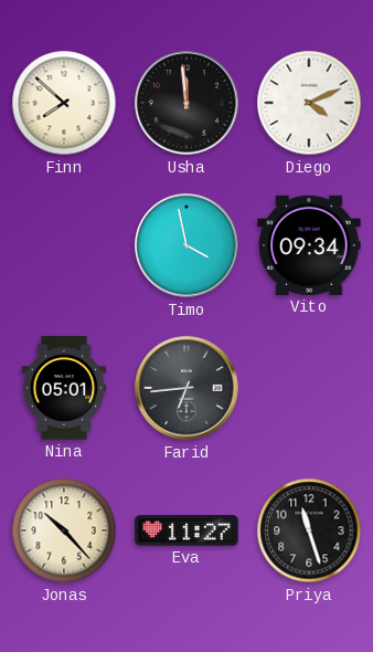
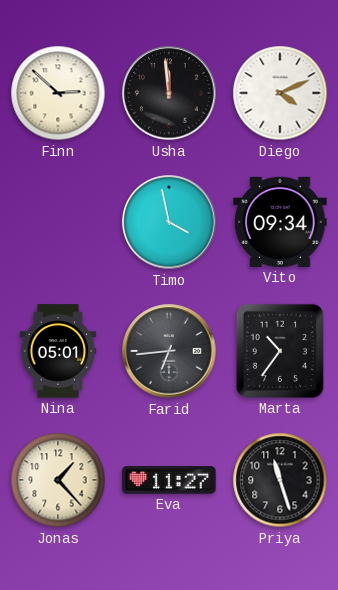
Finn: 7:52 -> 2:52
Marta: none -> 10:36
Jonas: 10:23 -> 1:23
